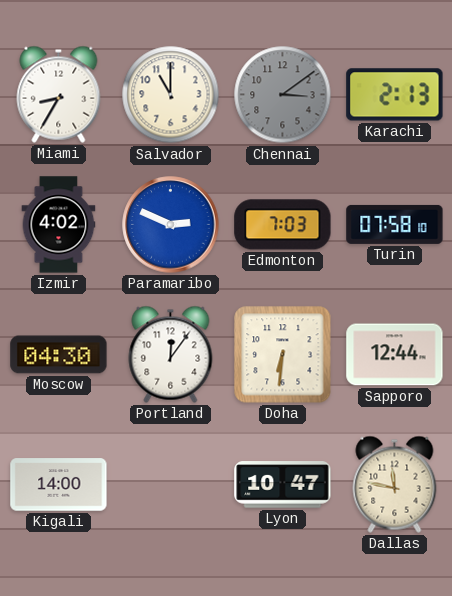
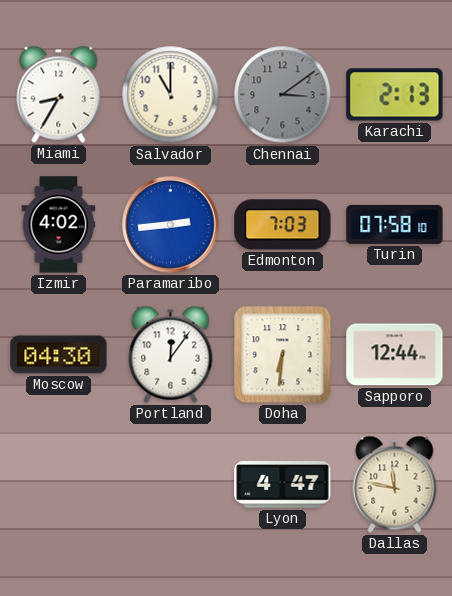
Paramaribo: 2:49 -> 2:44
Kigali: 14:00 -> none
Lyon: 10:47 -> 4:47
